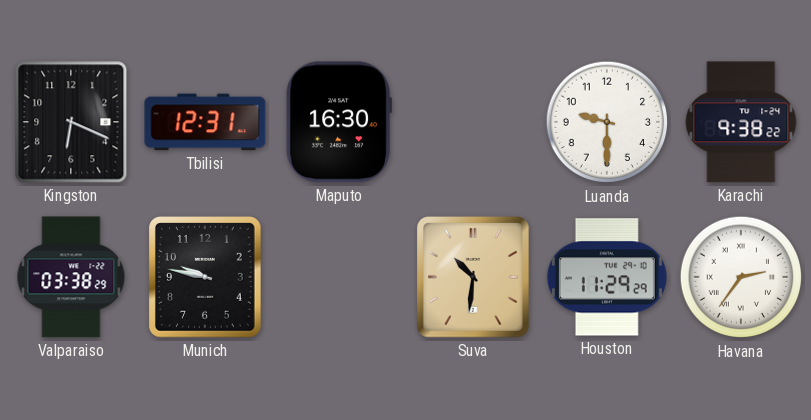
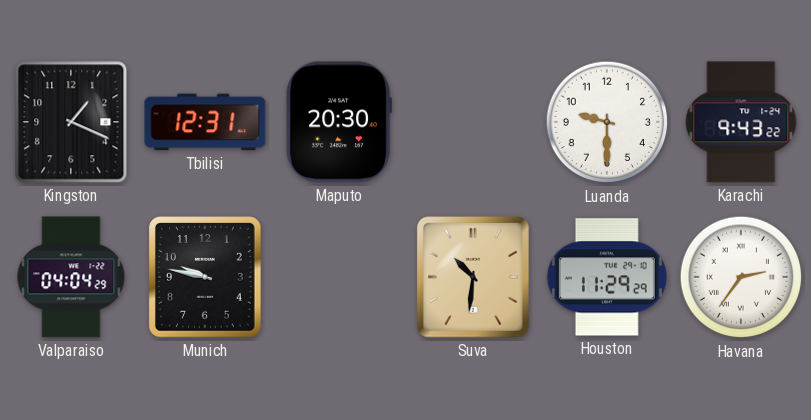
Kingston: 6:19 -> 1:19
Maputo: 16:30 -> 20:30
Karachi: 9:38 -> 9:43
Valparaiso: 03:38 -> 04:04
